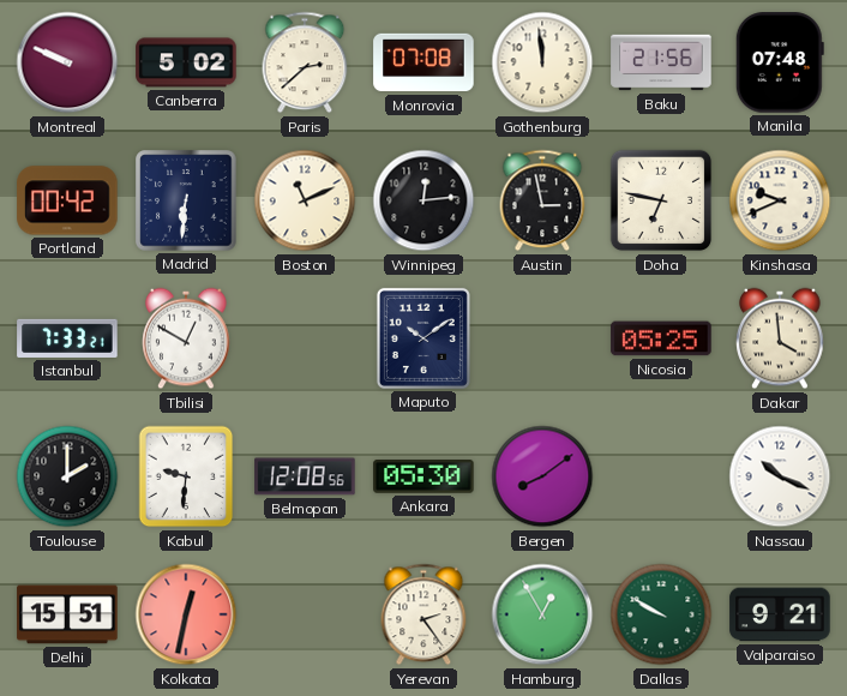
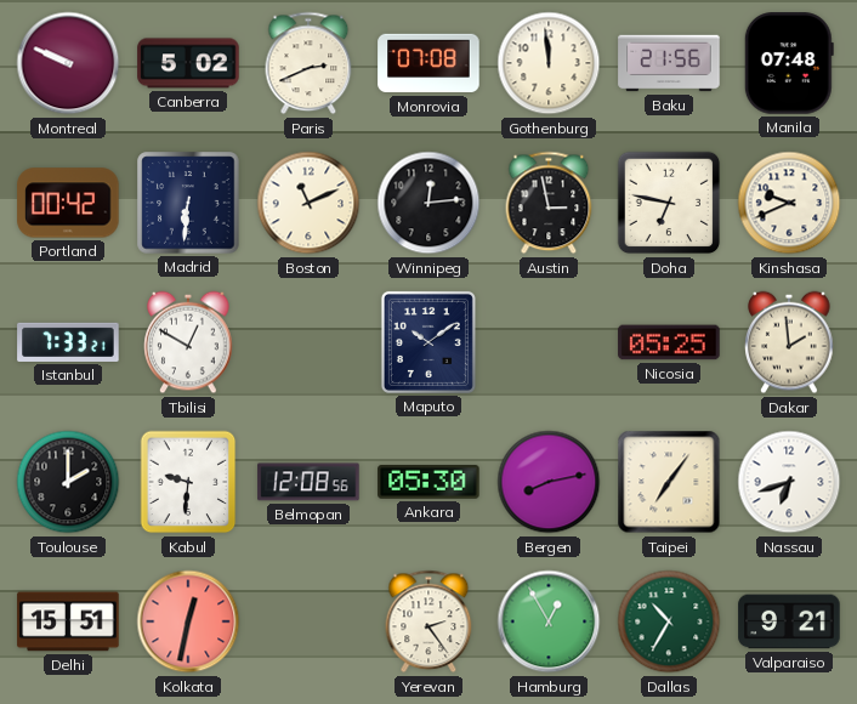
Paris: 2:38 -> 2:41
Dakar: 3:59 -> 1:59
Bergen: 8:09 -> 8:13
Taipei: none -> 7:06
Nassau: 10:19 -> 6:42
Dallas: 9:50 -> 10:35
